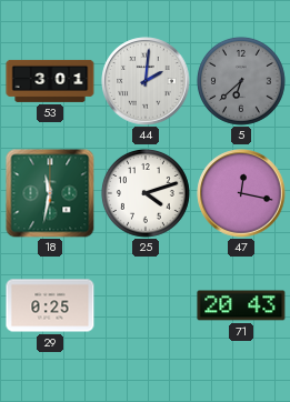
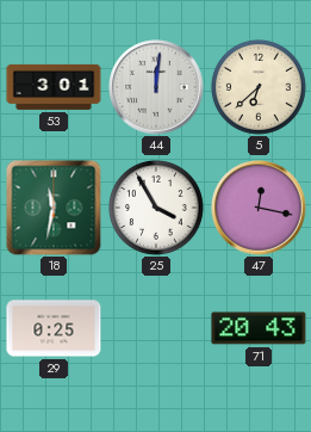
44: 2:01 -> 12:01
5 dial: grey -> cream
25: 4:12 -> 3:55
